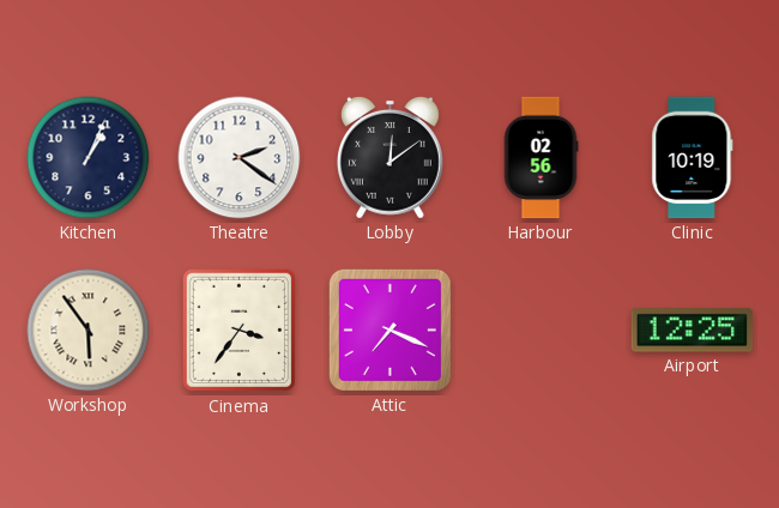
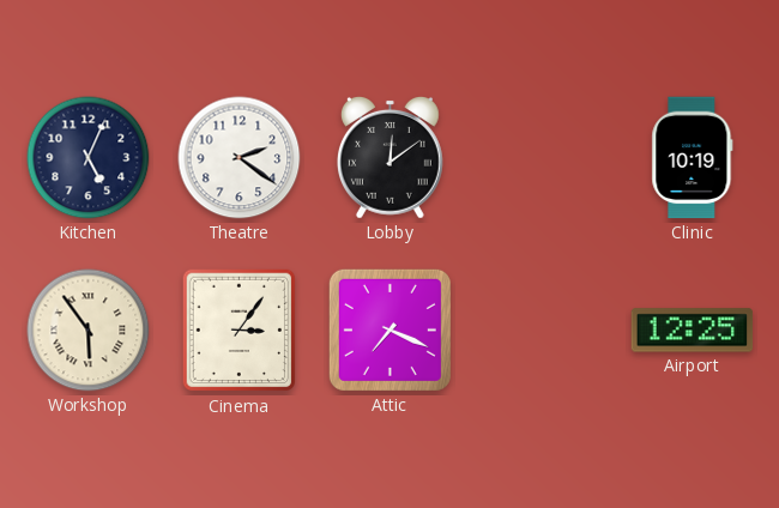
Kitchen: 1:04 -> 5:04
Harbour: 02:56 -> none
Cinema: 3:36 -> 3:06
